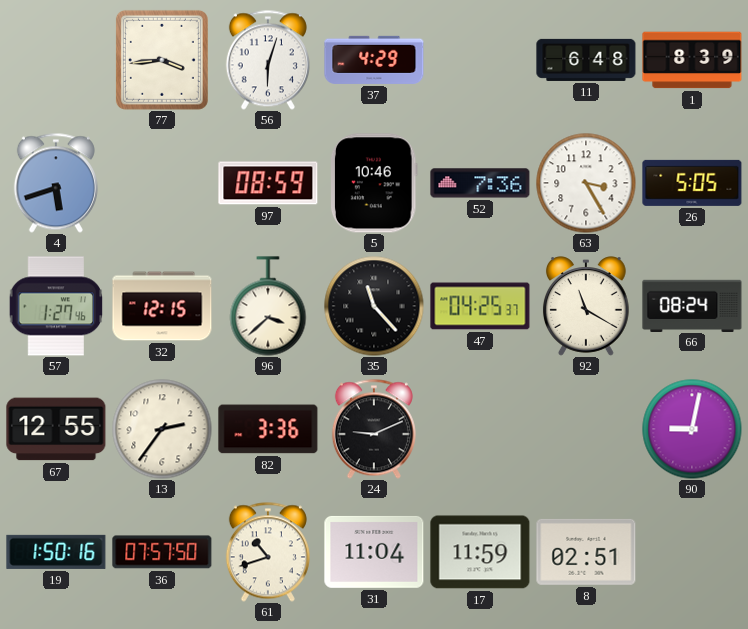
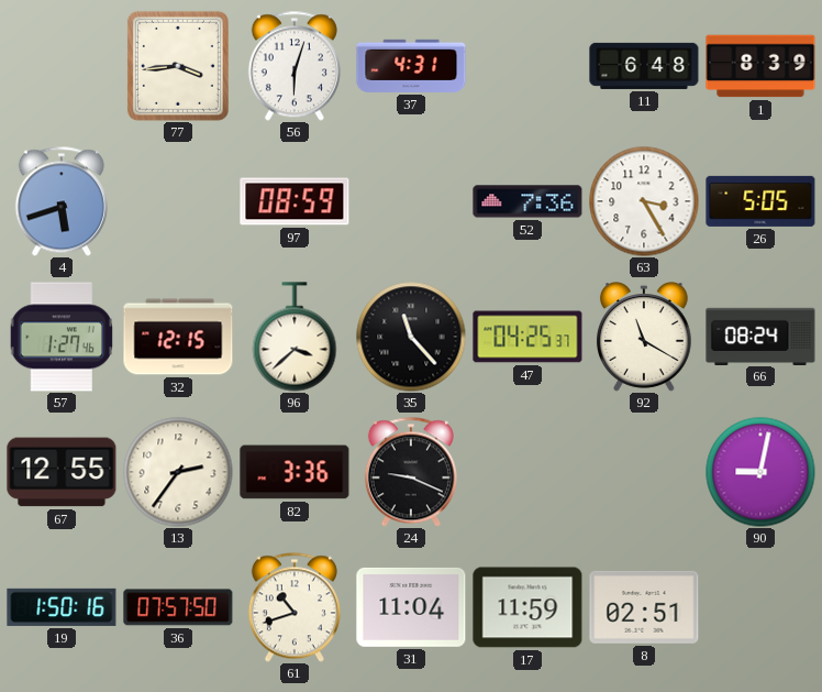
37: 4:29 -> 4:31
5: 10:46 -> none
24: 9:11 -> 9:19
